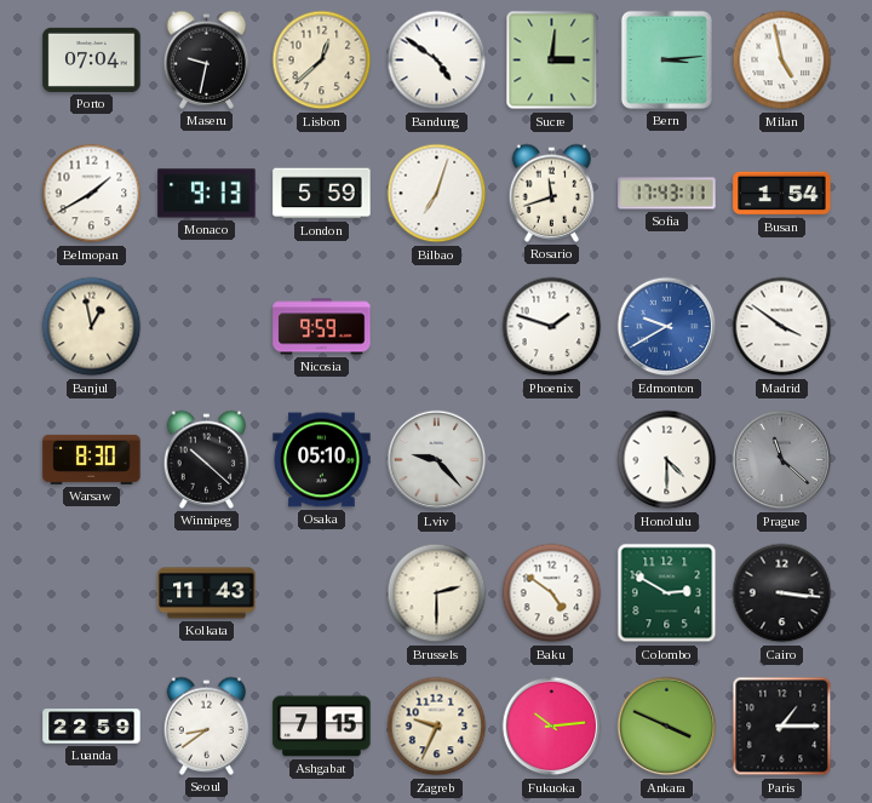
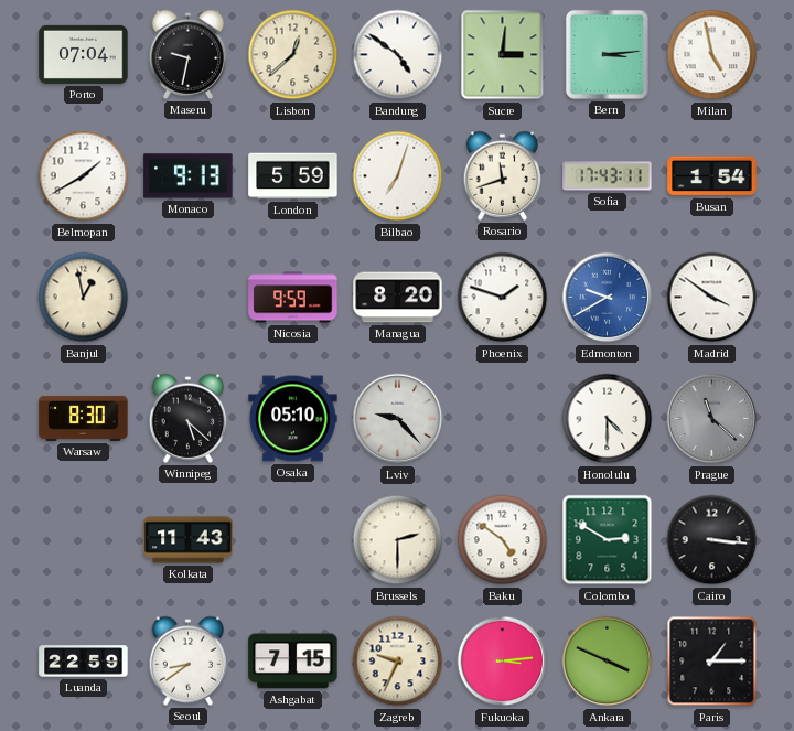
Managua: none -> 8:20
Winnipeg: 10:22 -> 5:22
Fukuoka: 10:14 -> 3:14
